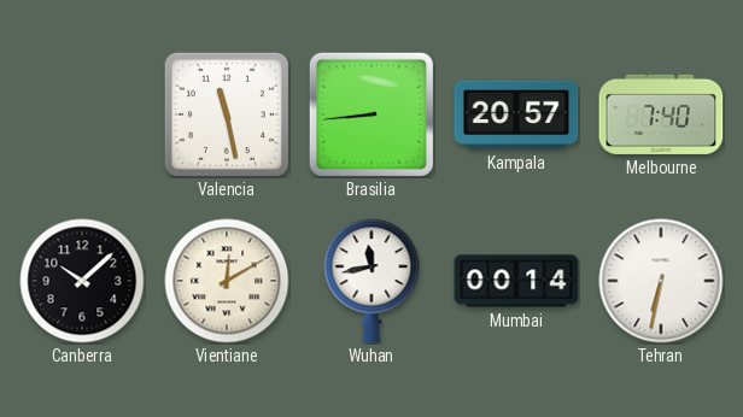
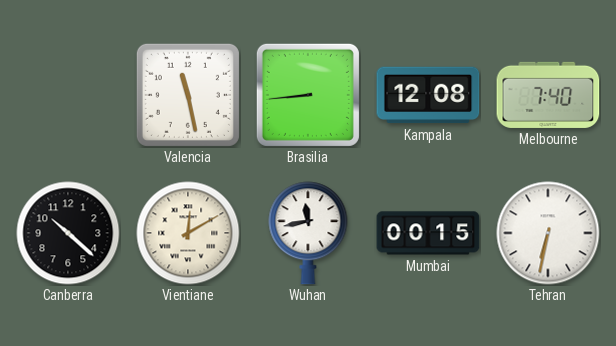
Kampala: 20:57 -> 12:08
Canberra: 10:08 -> 10:22
Mumbai: 00:14 -> 00:15
